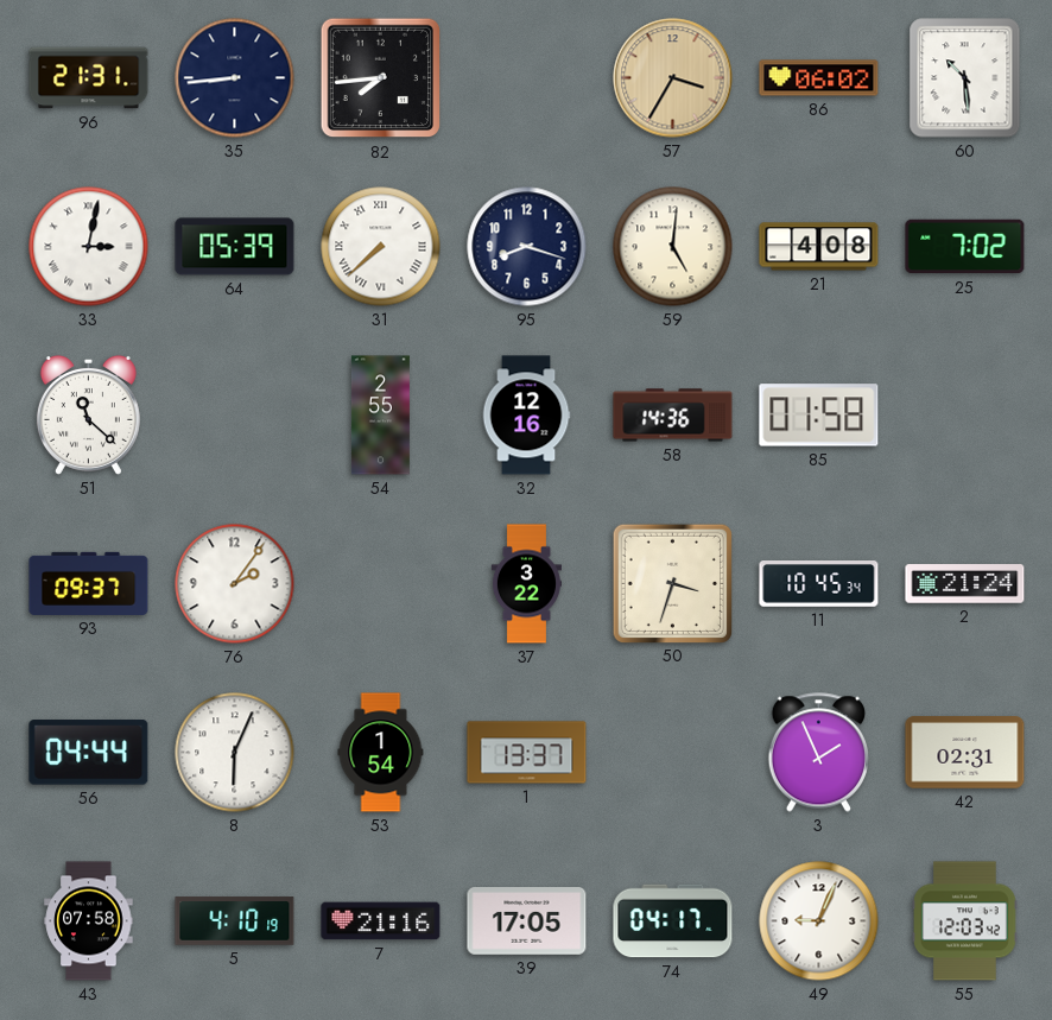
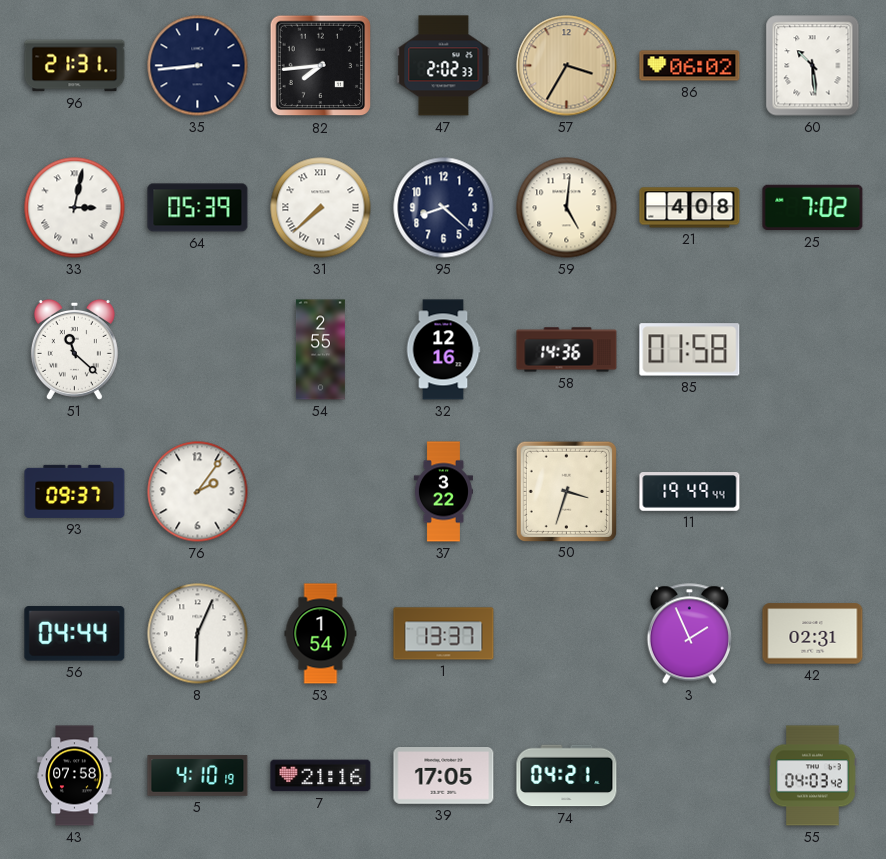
47: none -> 2:02
95: 8:18 -> 8:22
11: 10:45 -> 19:49
2: 21:24 -> none
74: 04:17 -> 04:21
49: 9:04 -> none
55: 12:03 -> 04:03
